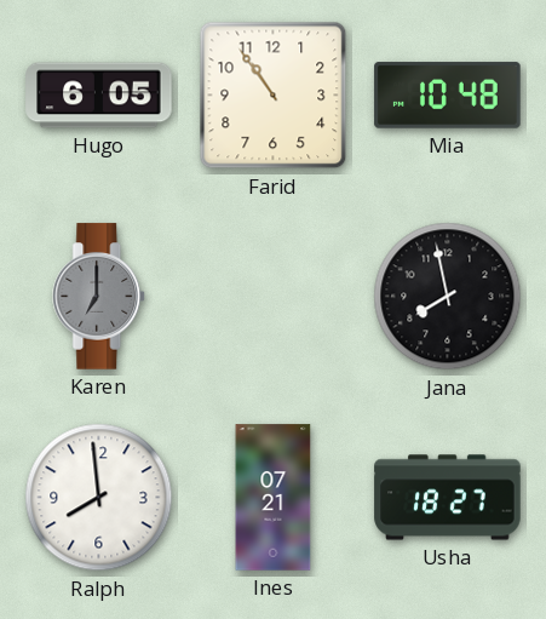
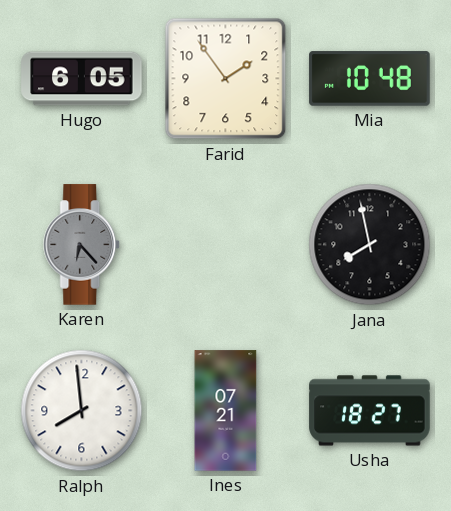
Farid: 10:54 -> 1:54
Karen: 7:00 -> 6:23
